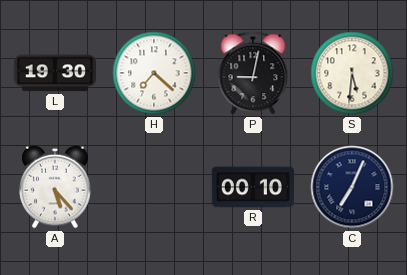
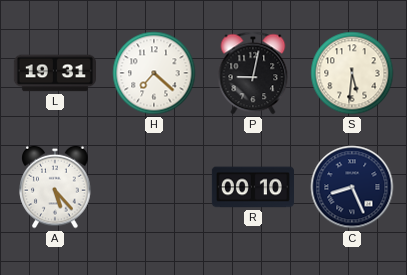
L: 19:30 -> 19:31
C: 7:04 -> 8:26
